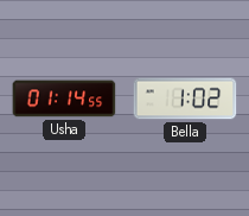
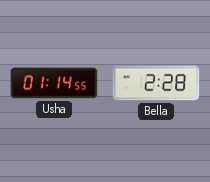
Bella: 1:02 -> 2:28
